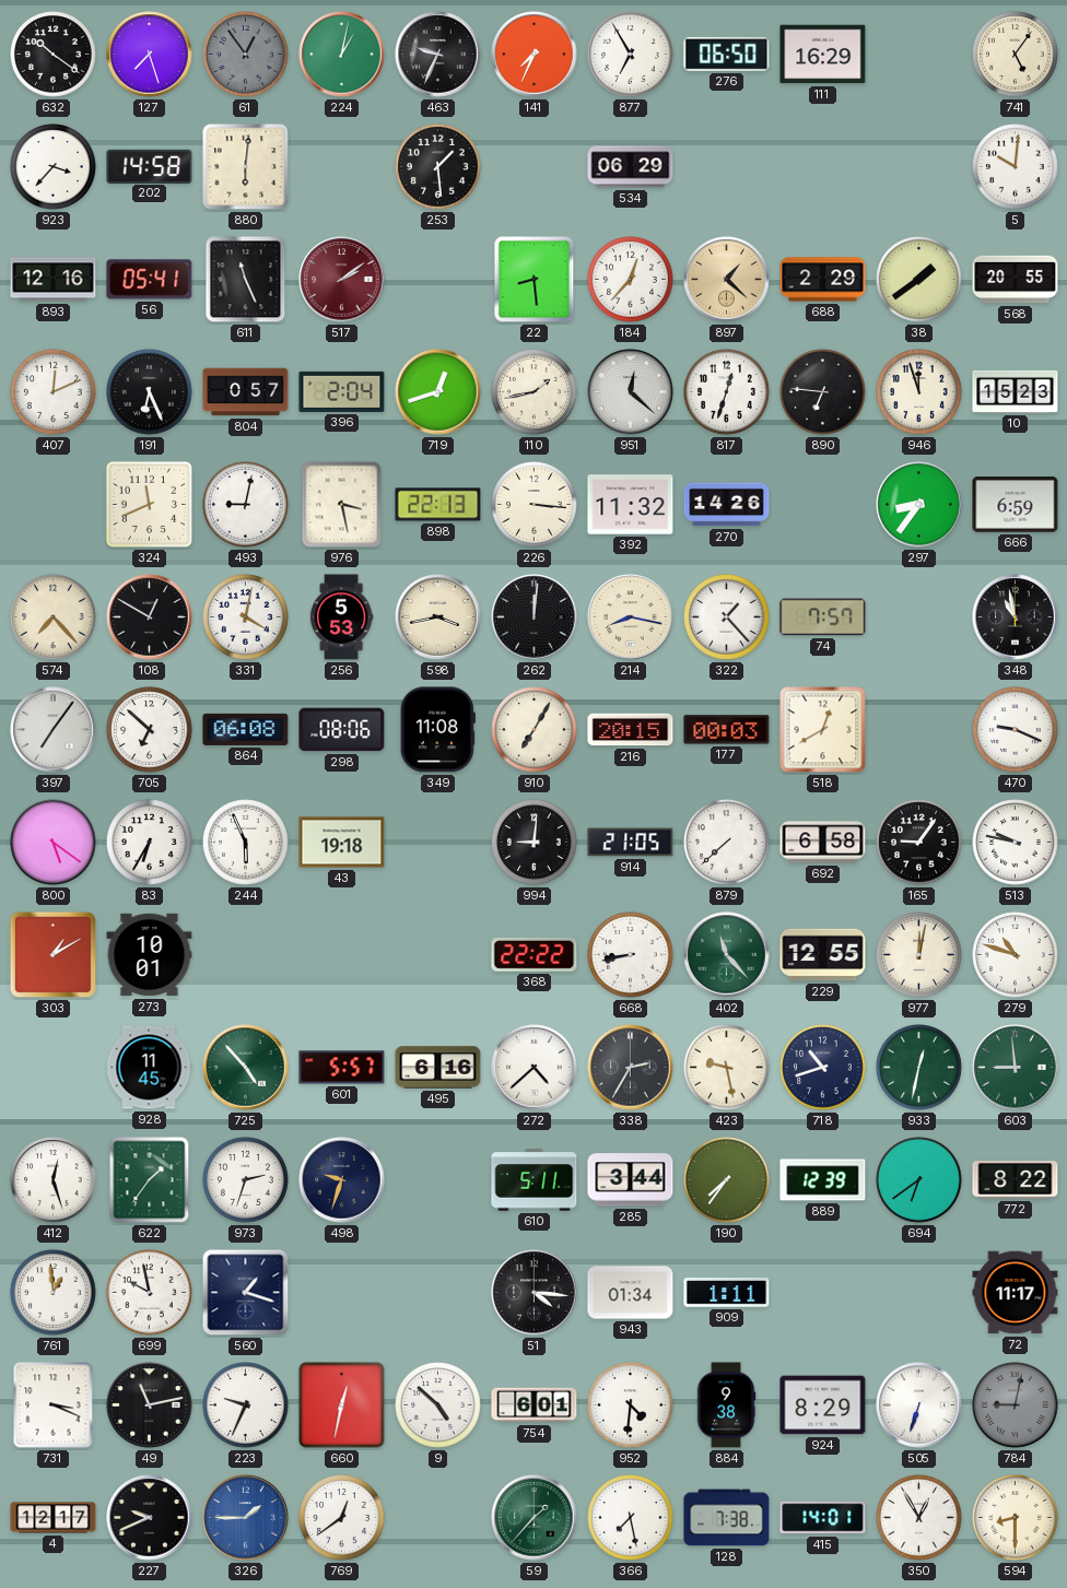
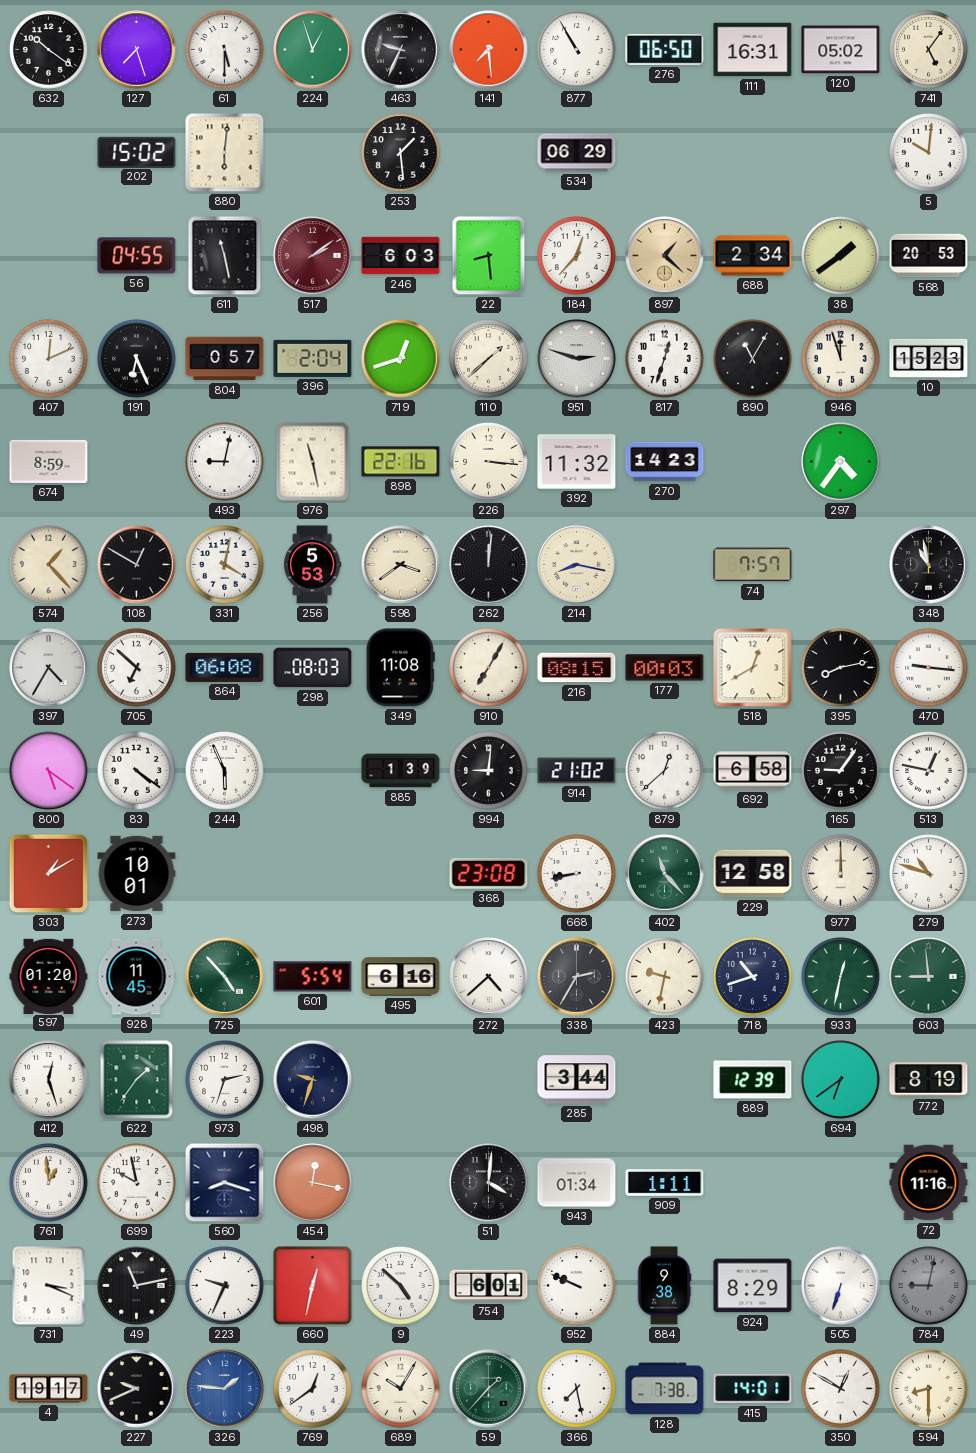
61: 12:54 -> 5:30
61 dial: grey -> white
224: 1:02 -> 12:57
141: 7:34 -> 7:29
877: 6:55 -> 10:55
111: 16:29 -> 16:31
120: none -> 05:02
923: 3:37 -> none
202: 14:58 -> 15:02
893: 12:16 -> none
56: 05:41 -> 04:55
611: 11:26 -> 11:28
246: none -> 6:03
688: 2:29 -> 2:34
568: 20:55 -> 20:53
110: 1:43 -> 1:38
951: 12:22 -> 2:48
890: 6:46 -> 11:05
674: none -> 8:59
324: 11:41 -> none
976: 3:28 -> 11:28
898: 22:13 -> 22:16
270: 14:26 -> 14:23
297: 8:36 -> 4:36
666: 6:59 -> none
574: 7:23 -> 1:23
598: 3:43 -> 3:39
322: 1:23 -> none
397: 7:06 -> 4:35
298: 08:06 -> 08:03
216: 20:15 -> 08:15
395: none -> 8:13
470: 9:19 -> 9:16
83: 6:35 -> 4:21
43: 19:18 -> none
885: none -> 1:39
914: 21:05 -> 21:02
879: 7:38 -> 12:38
513: 9:47 -> 12:47
368: 22:22 -> 23:08
229: 12:55 -> 12:58
977: 12:02 -> 12:00
597: none -> 01:20
601: 5:57 -> 5:54
423: 9:28 -> 9:32
610: 5:11 -> none
190: 7:36 -> none
772: 8:22 -> 8:19
560: 1:18 -> 8:18
454: none -> 12:17
51: 4:16 -> 4:01
72: 11:17 -> 11:16
952: 4:31 -> 9:49
4: 12:17 -> 19:17
326: 1:45 -> 1:46
689: none -> 10:05
350: 12:55 -> 12:50
